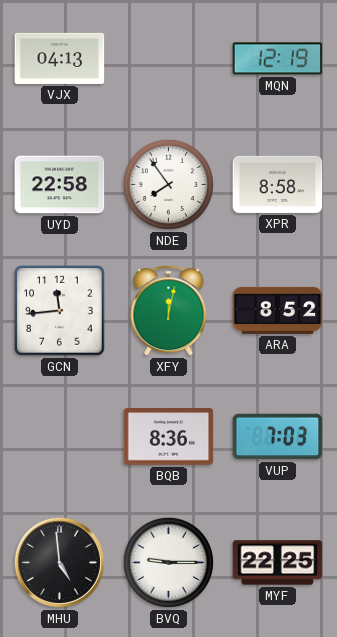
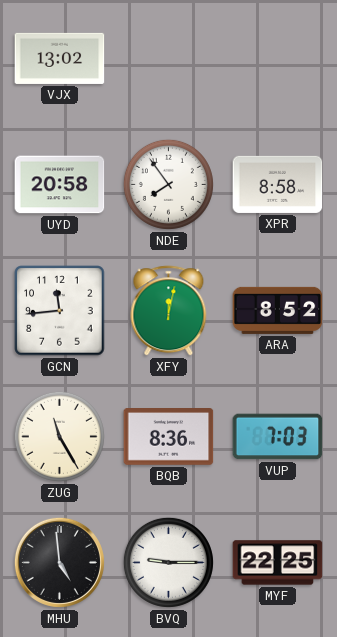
VJX: 04:13 -> 13:02
MQN: 12:19 -> none
UYD: 22:58 -> 20:58
ZUG: none -> 11:25
